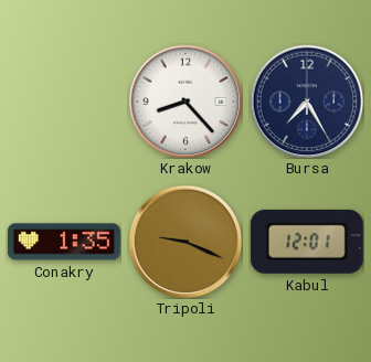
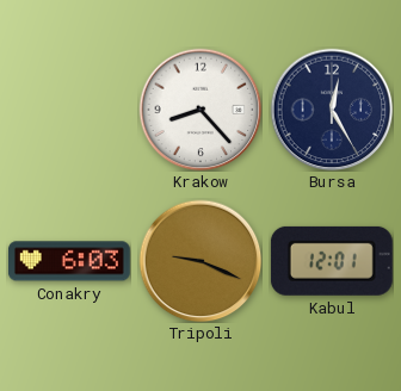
Bursa: 7:25 -> 12:25
Conakry: 1:35 -> 6:03
